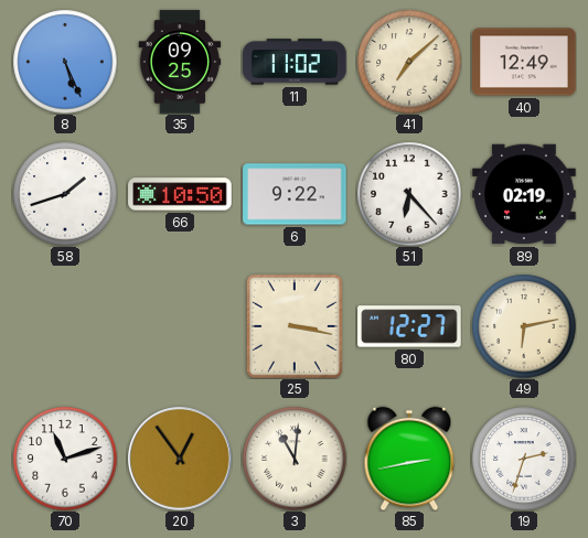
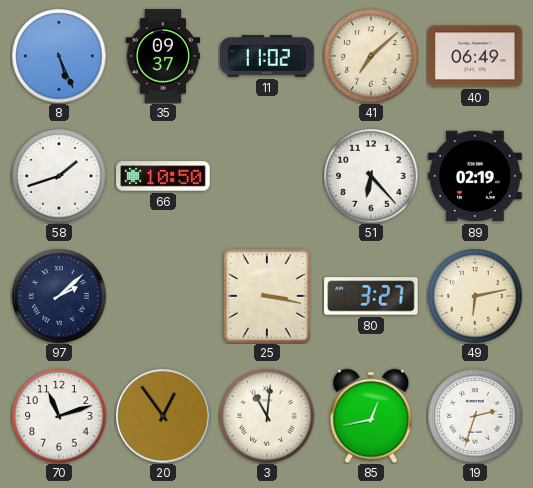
35: 09:25 -> 09:37
40: 12:49 -> 06:49
6: 9:22 -> none
97: none -> 2:08
80: 12:27 -> 3:27
85: 2:43 -> 12:43
